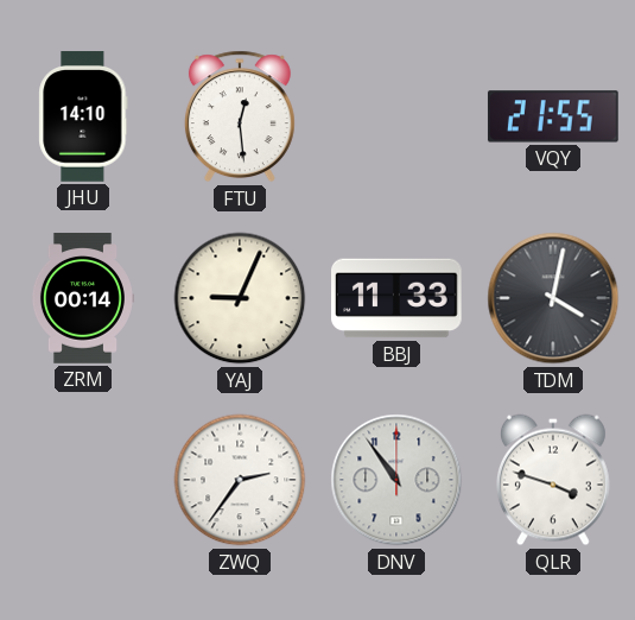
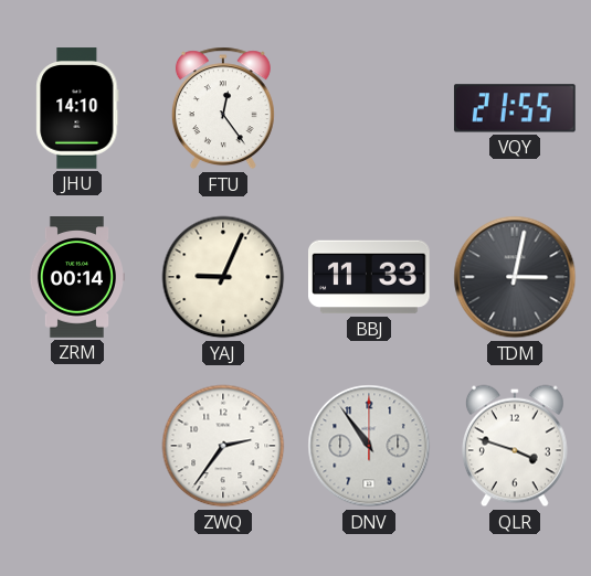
FTU: 12:29 -> 12:24
TDM: 4:02 -> 3:02
